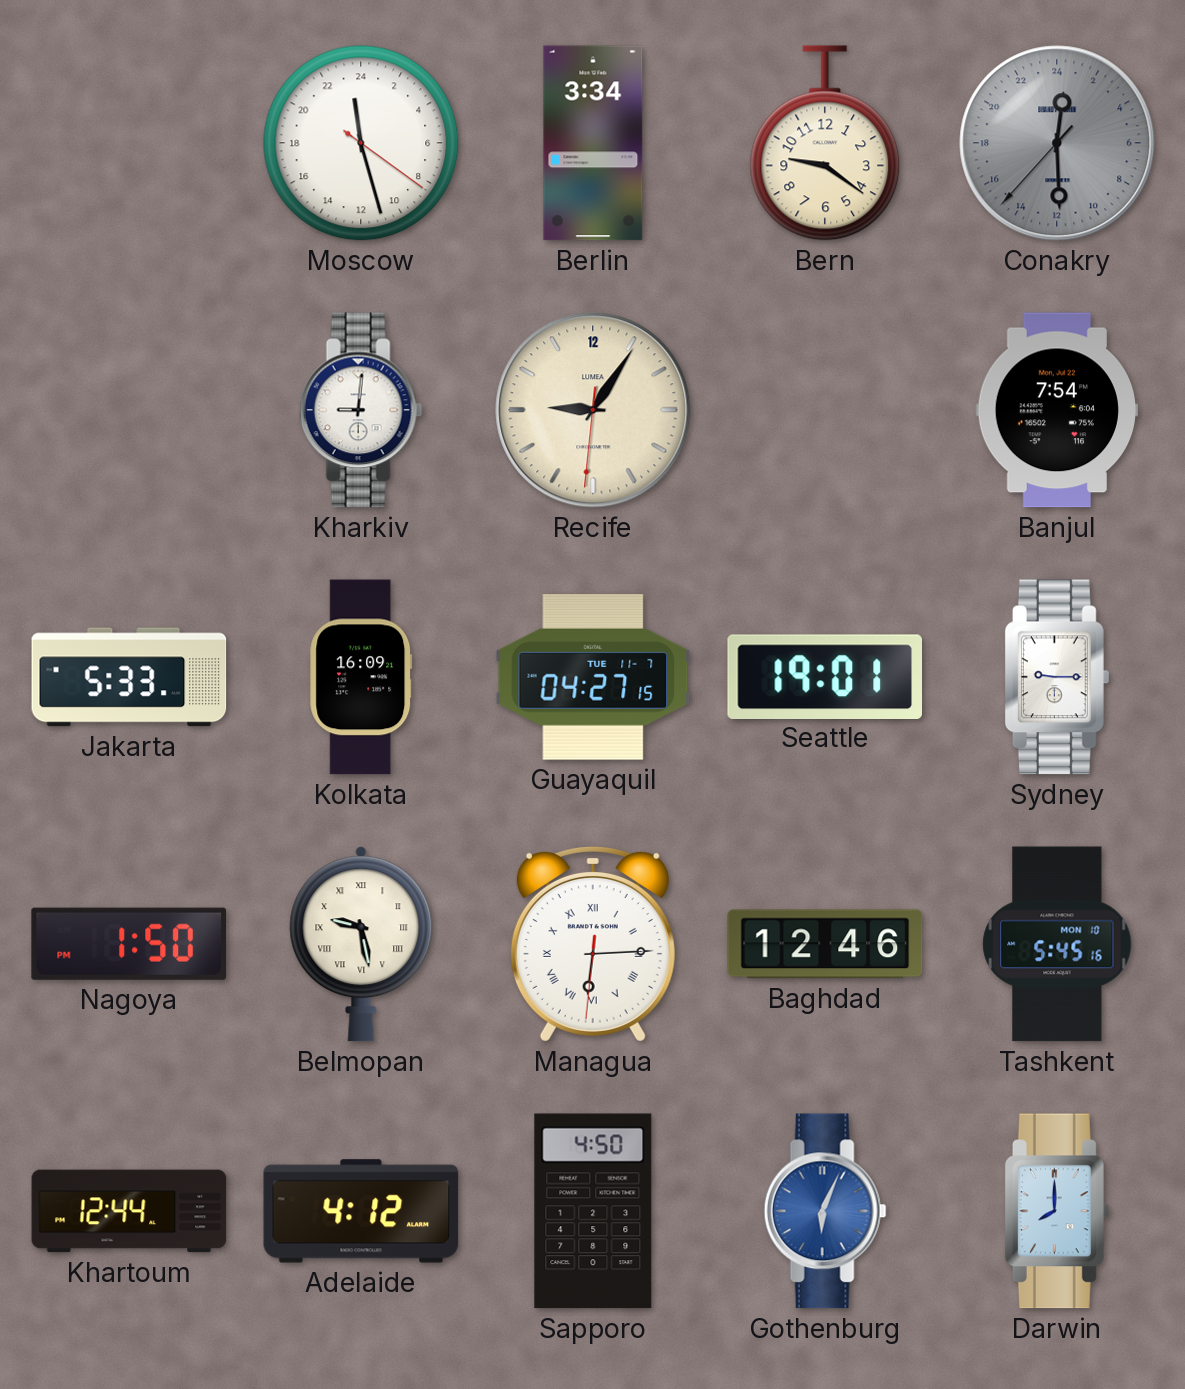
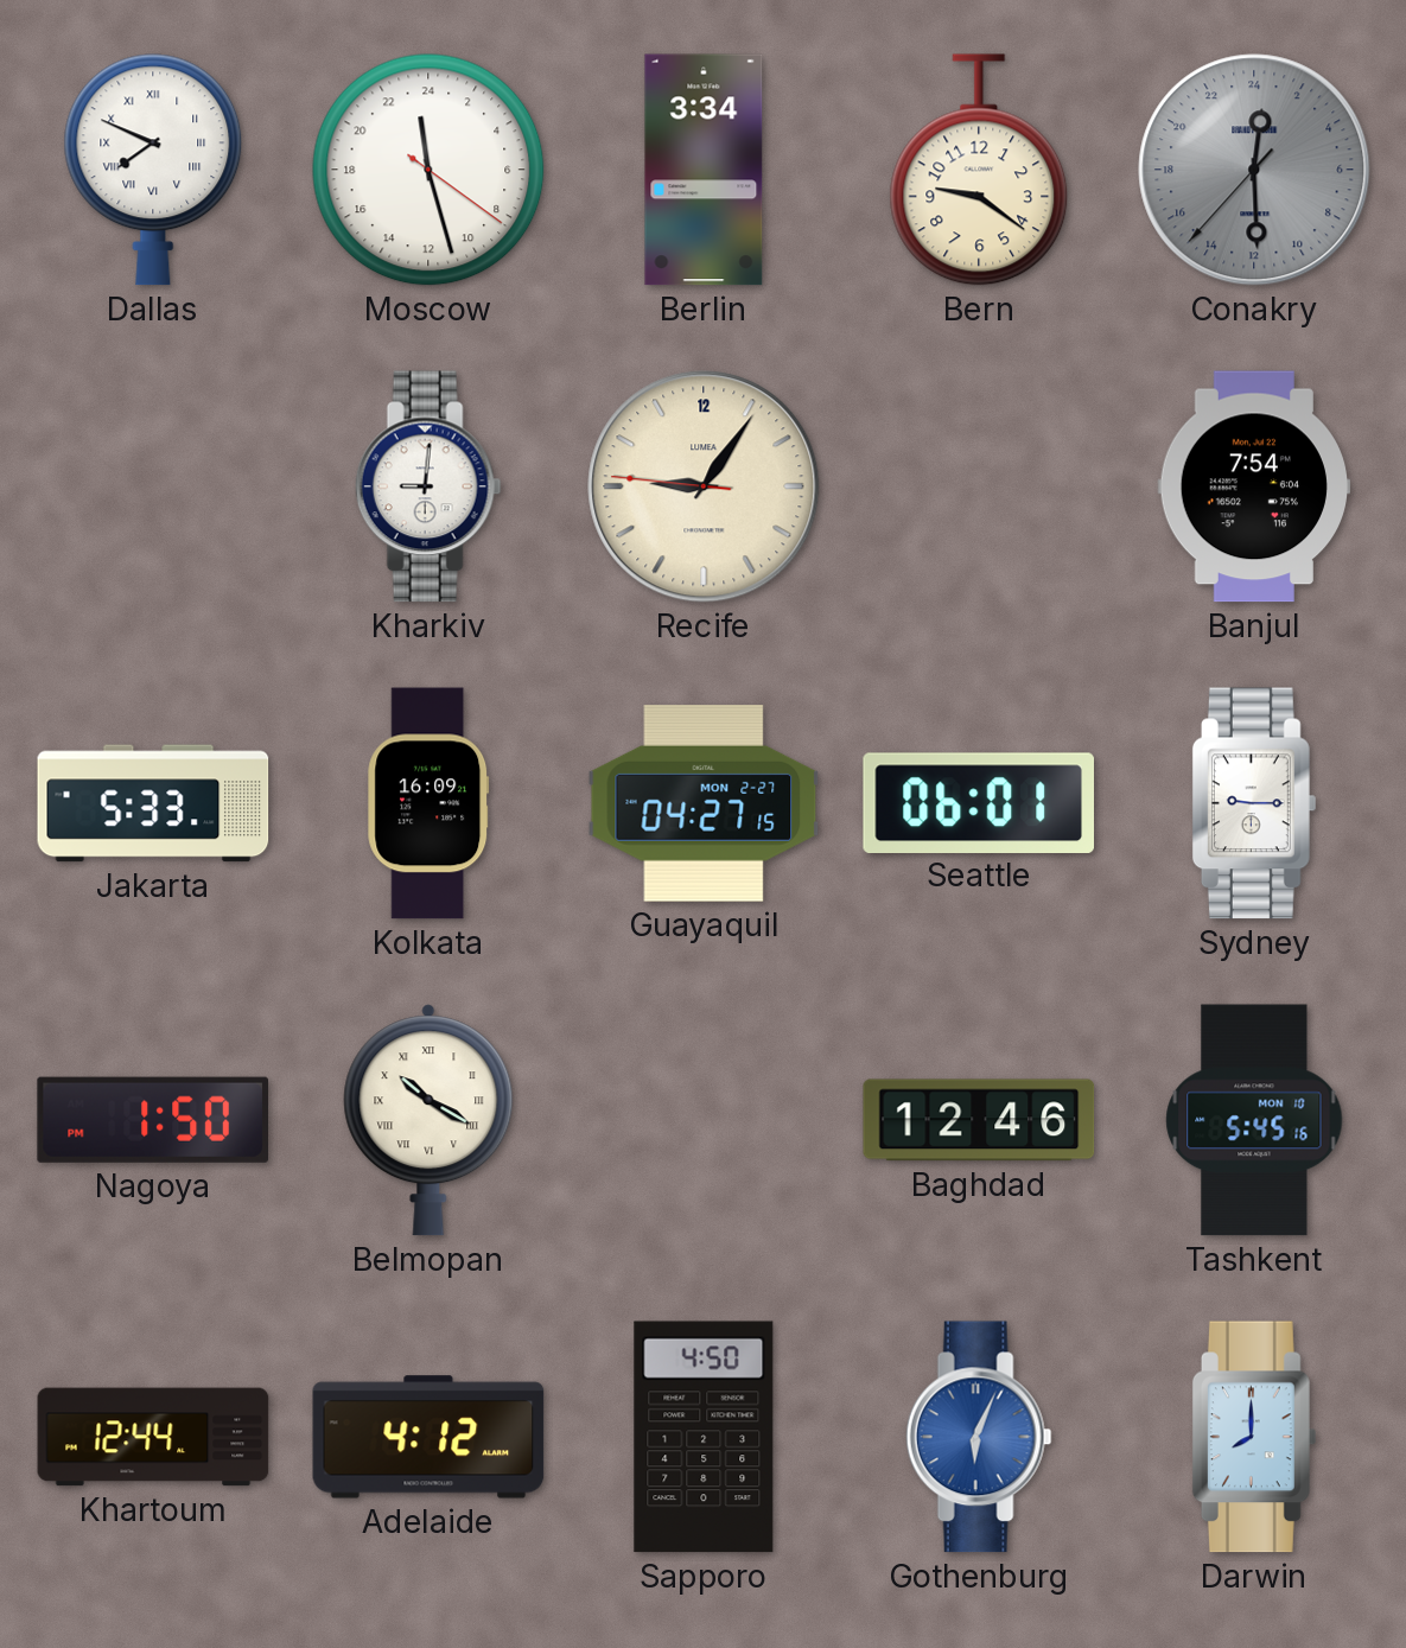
Dallas: none -> 7:49
Recife: 9:05:31 -> 9:05:46
Guayaquil date: TUE 11-7 -> MON 2-27
Seattle: 19:01 -> 06:01
Belmopan: 9:28 -> 10:20
Managua: 6:14 -> none
